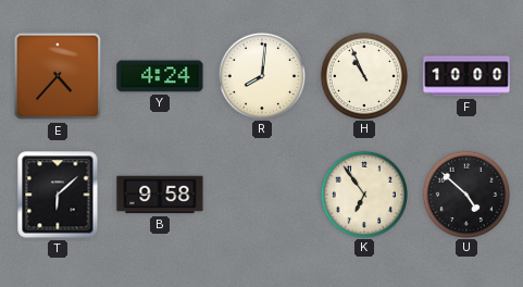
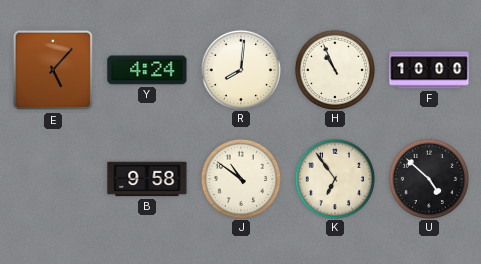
E: 4:37 -> 5:07
T: 6:08 -> none
J: none -> 10:51
